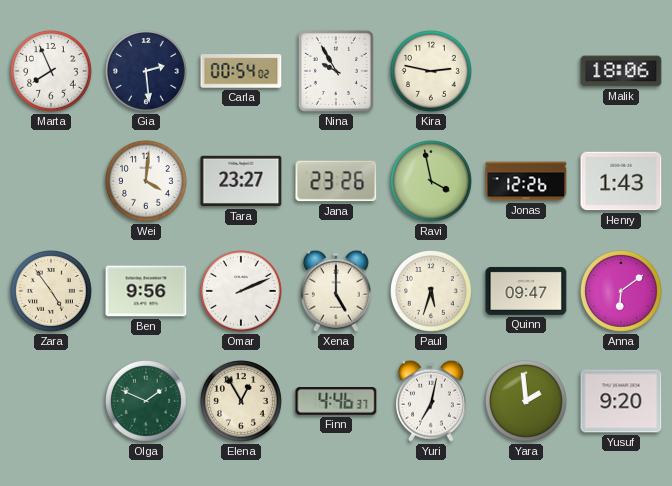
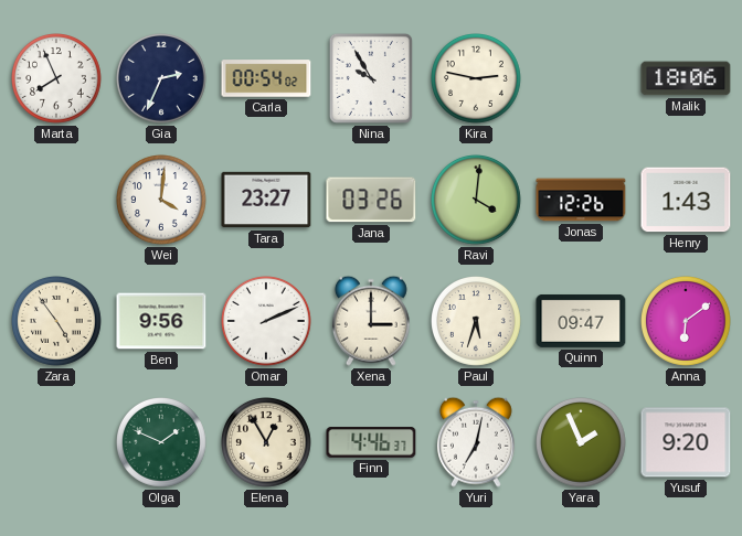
Gia: 2:29 -> 2:34
Jana: 23:26 -> 03:26
Ravi: 3:58 -> 4:01
Xena: 5:00 -> 3:00
Yara: 1:59 -> 1:56
